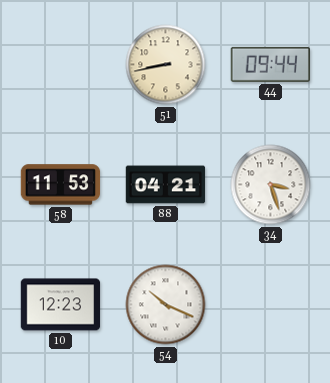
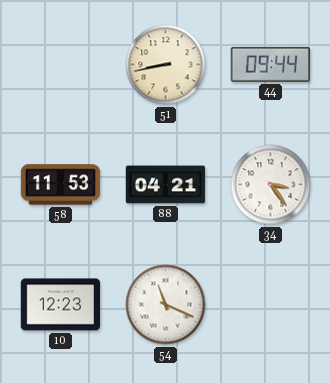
34: 3:27 -> 3:24
54: 10:19 -> 11:19
